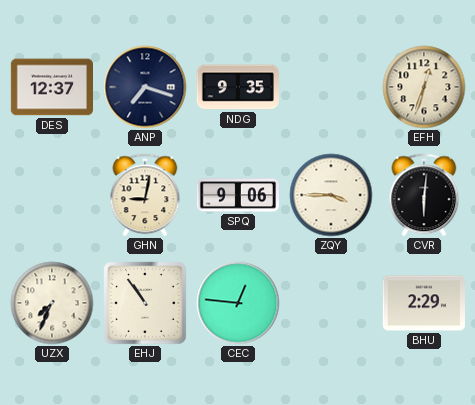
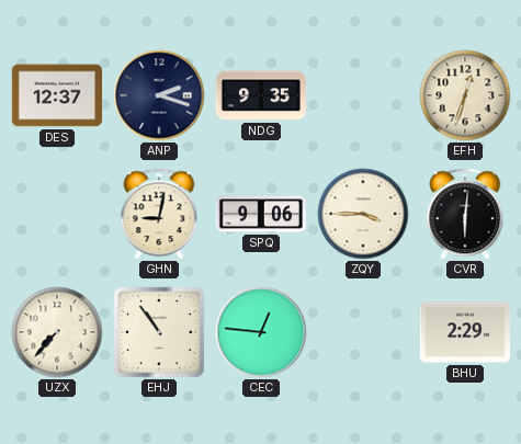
ANP: 7:18 -> 2:18
UZX: 7:34 -> 7:37
